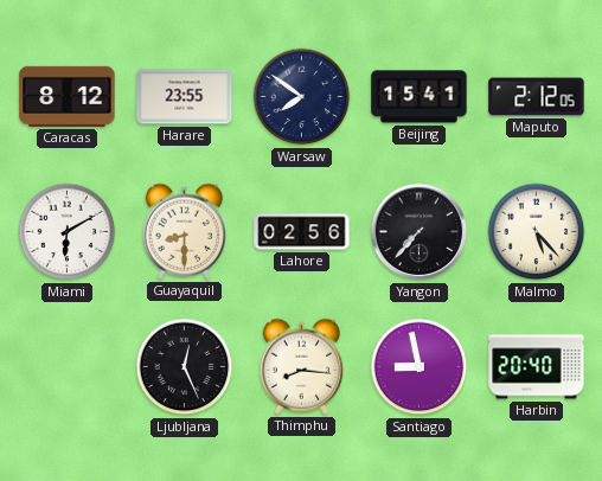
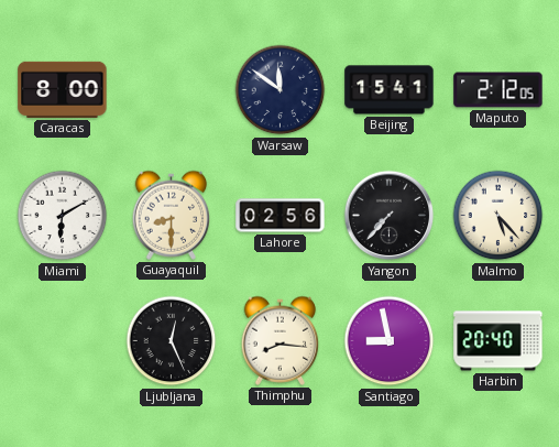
Caracas: 8:12 -> 8:00
Harare: 23:55 -> none
Warsaw: 7:51 -> 11:51
